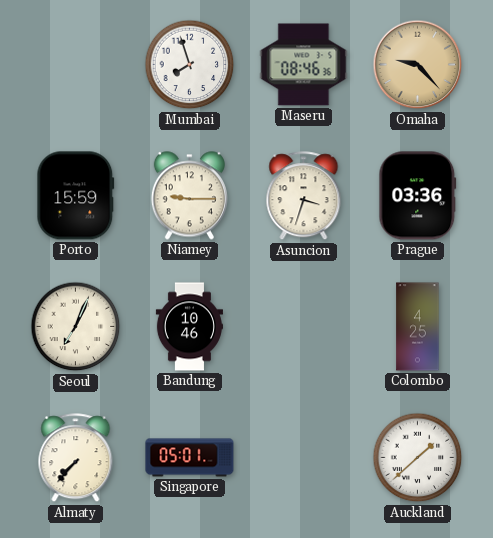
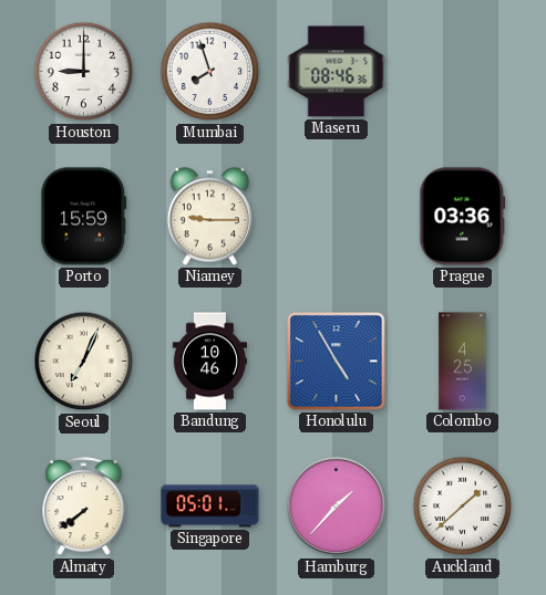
Houston: none -> 9:00
Omaha: 9:23 -> none
Asuncion: 3:33 -> none
Honolulu: none -> 4:55
Almaty: 7:37 -> 7:39
Hamburg: none -> 1:37
